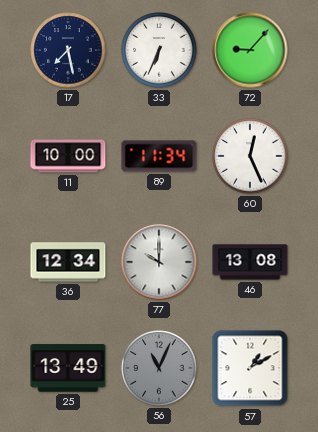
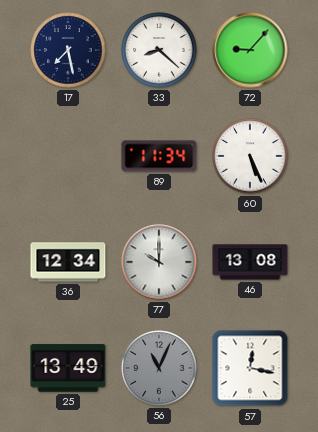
33: 6:34 -> 8:22
11: 10:00 -> none
60: 12:26 -> 5:26
57: 1:10 -> 12:17
